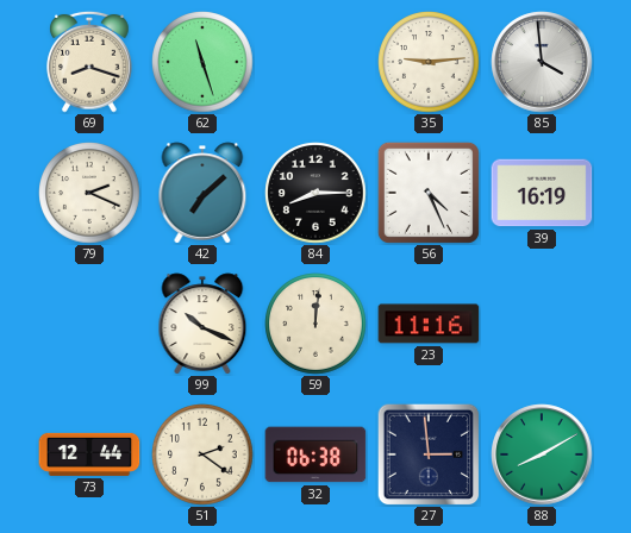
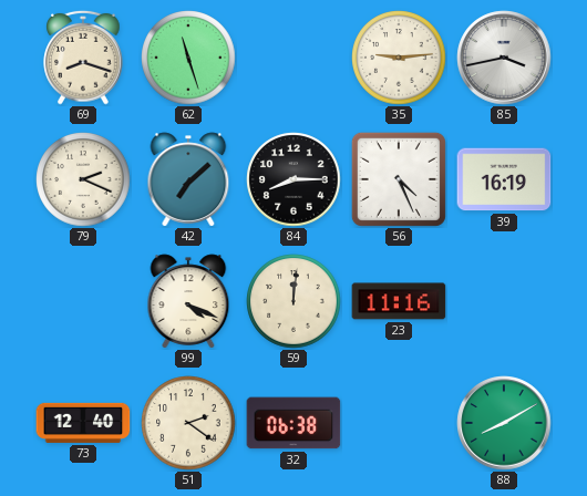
85: 3:59 -> 3:43
99: 10:19 -> 4:19
73: 12:44 -> 12:40
27: 2:59 -> none
